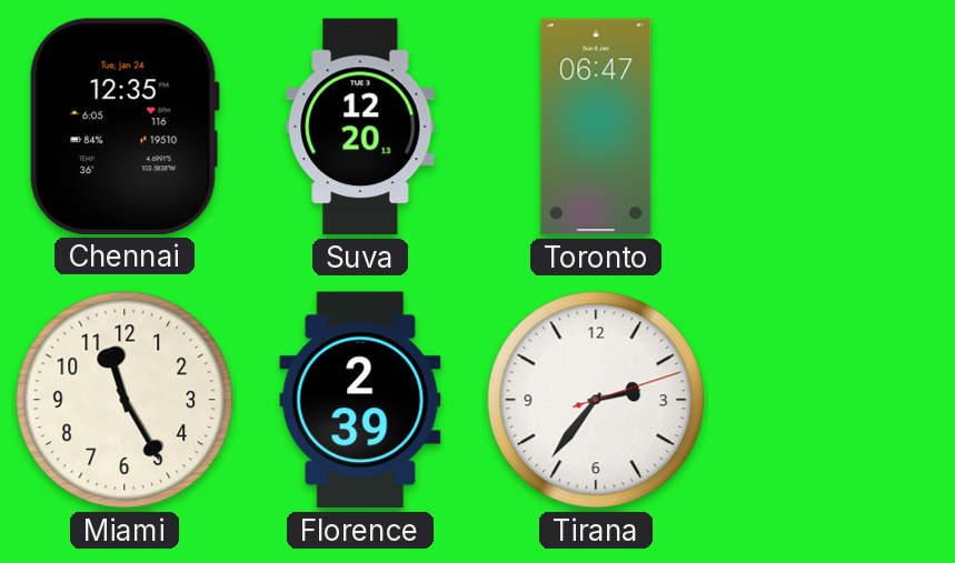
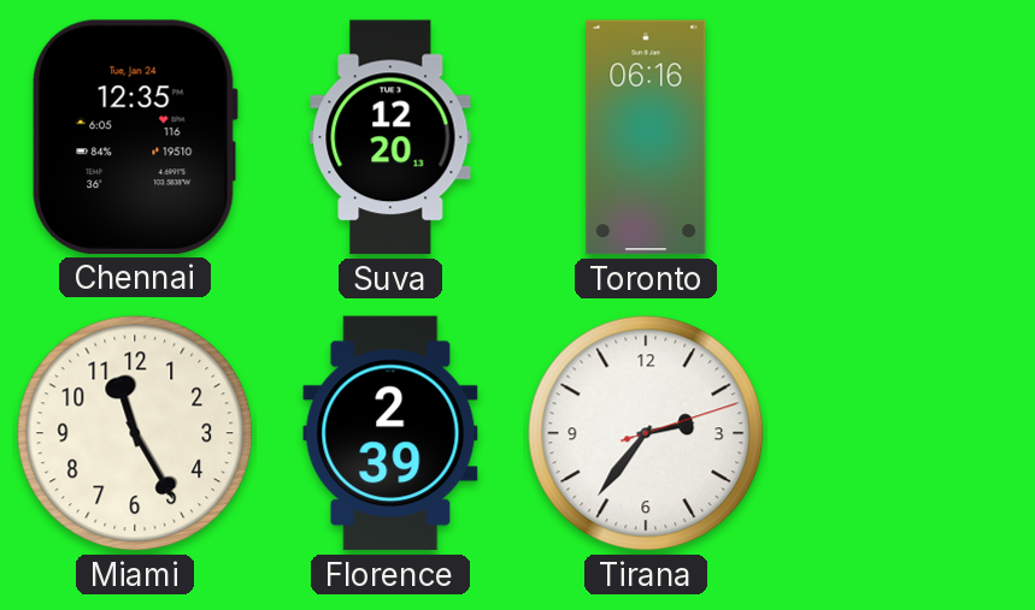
Toronto: 06:47 -> 06:16
